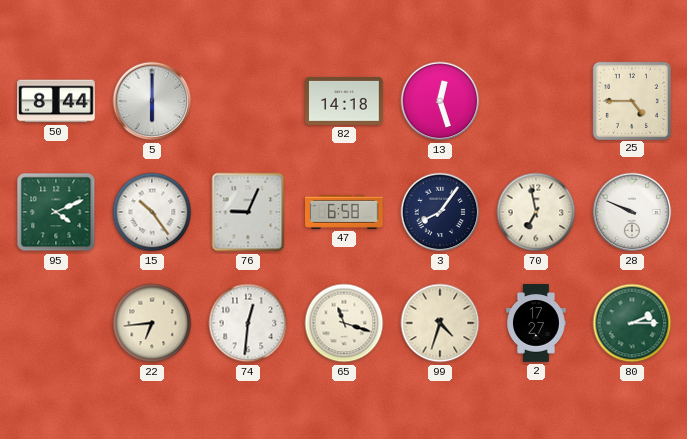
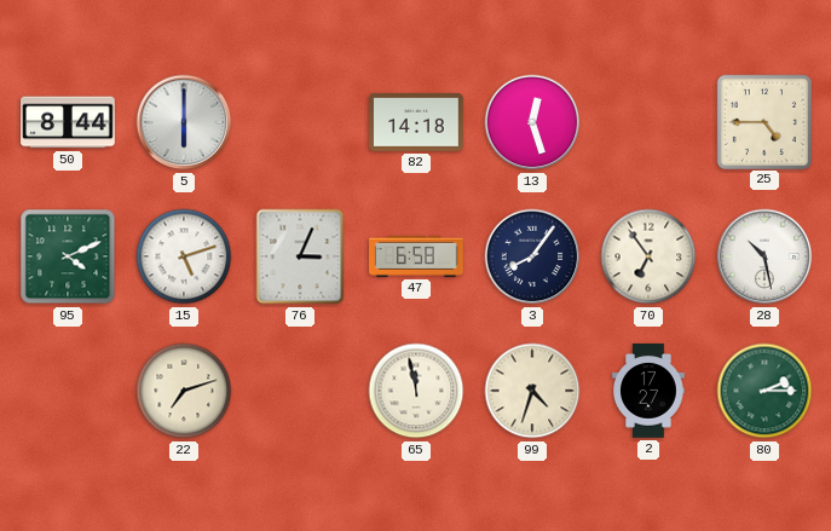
15: 10:24 -> 5:12
76: 9:04 -> 3:04
70: 6:58 -> 6:54
28: 9:49 -> 10:28
22: 6:44 -> 7:12
74: 12:31 -> none
65: 11:18 -> 11:58
